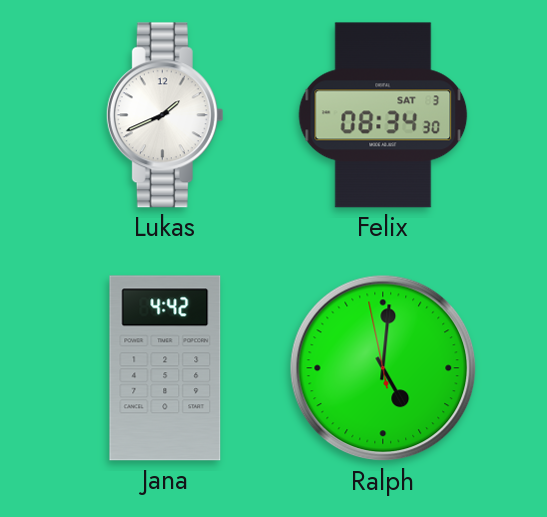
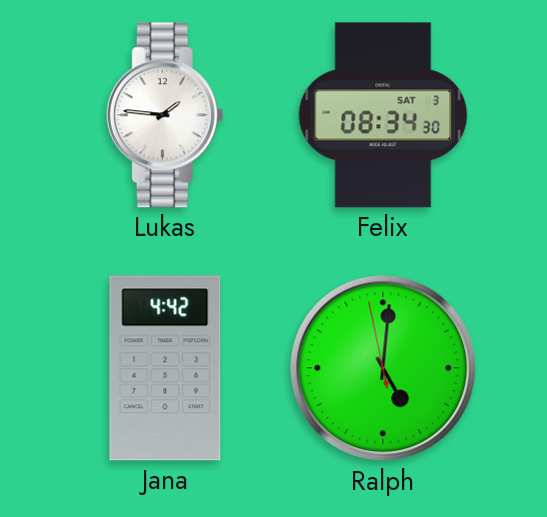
Lukas: 1:41 -> 1:46
